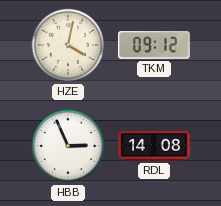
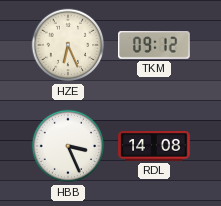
HZE: 4:02 -> 6:26
HBB: 2:56 -> 3:26
